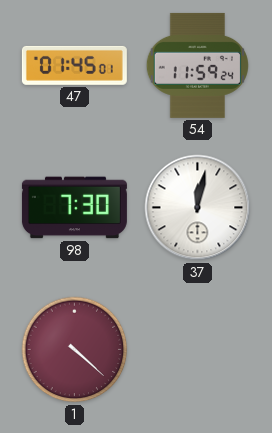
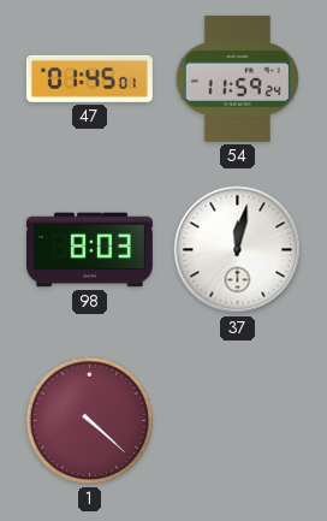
98: 7:30 -> 8:03
